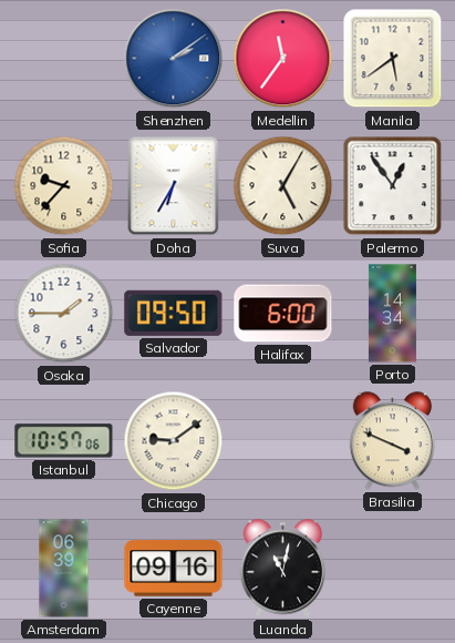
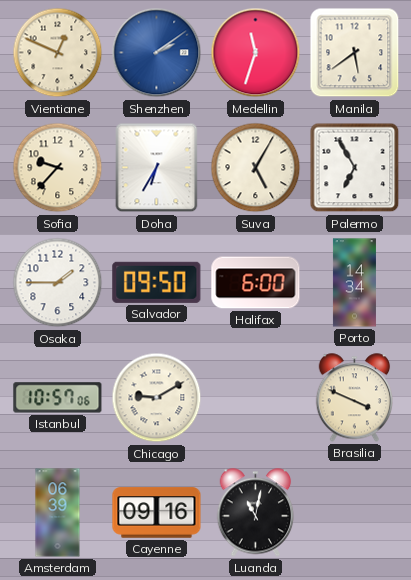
Vientiane: none -> 12:49
Medellin: 11:36 -> 11:33
Palermo: 12:54 -> 6:55
Chicago: 9:09 -> 9:10
